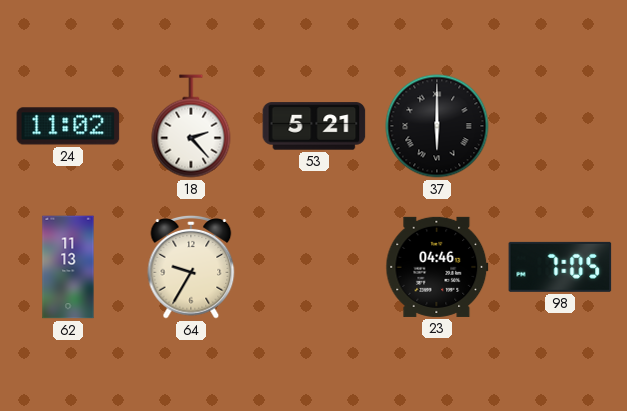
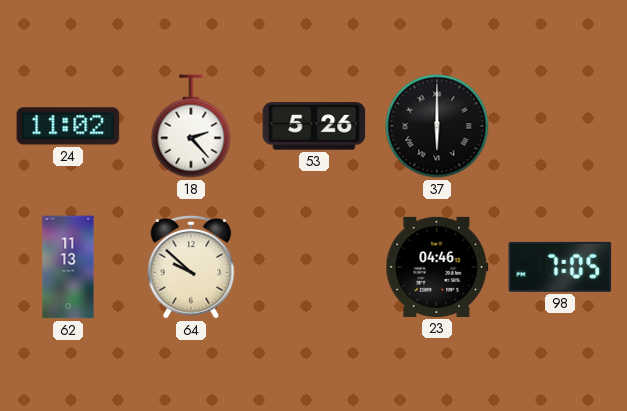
53: 5:21 -> 5:26
64: 9:35 -> 9:52
